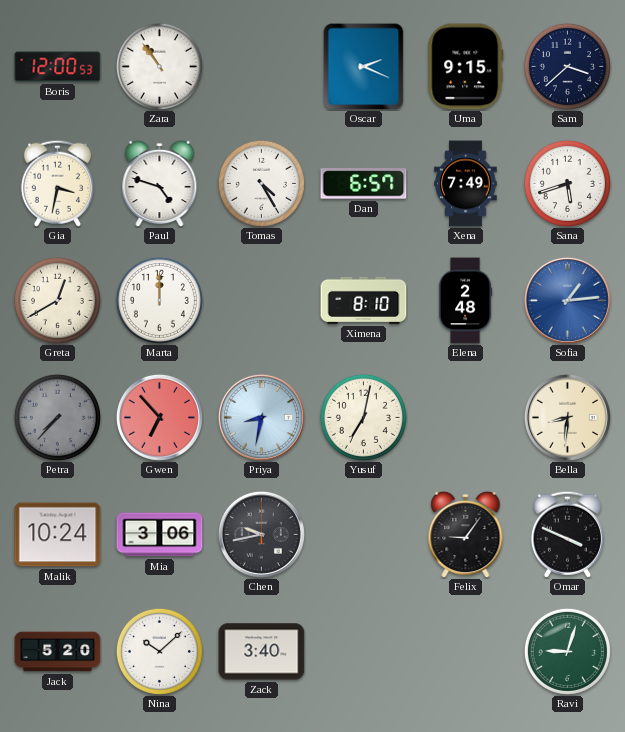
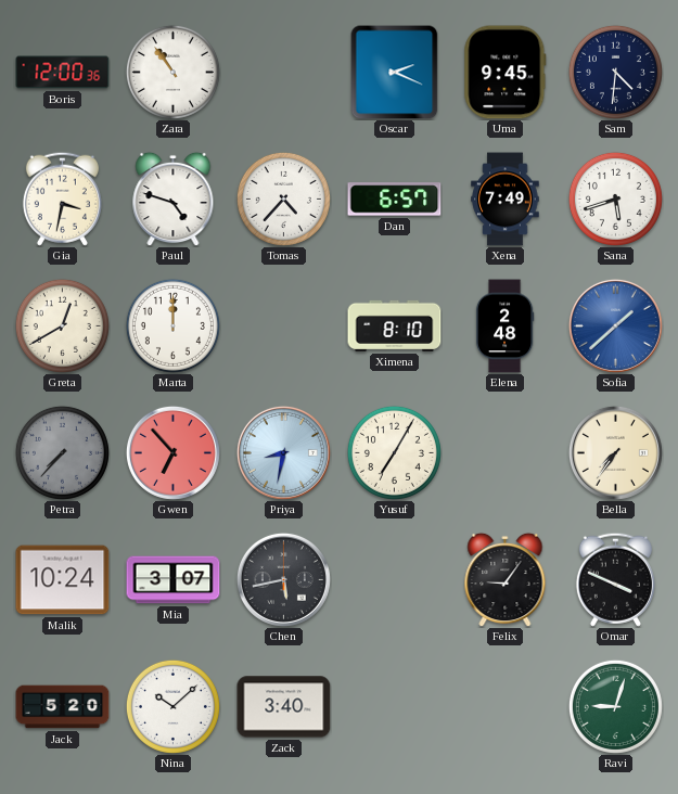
Boris: 12:00:53 -> 12:00:36
Uma: 9:15 -> 9:45
Sam: 3:38 -> 4:31
Tomas: 4:25 -> 4:37
Sofia: 1:14 -> 1:38
Yusuf: 7:02 -> 7:05
Bella: 8:31 -> 7:36
Mia: 3:06 -> 3:07
Chen: 9:43 -> 5:43
